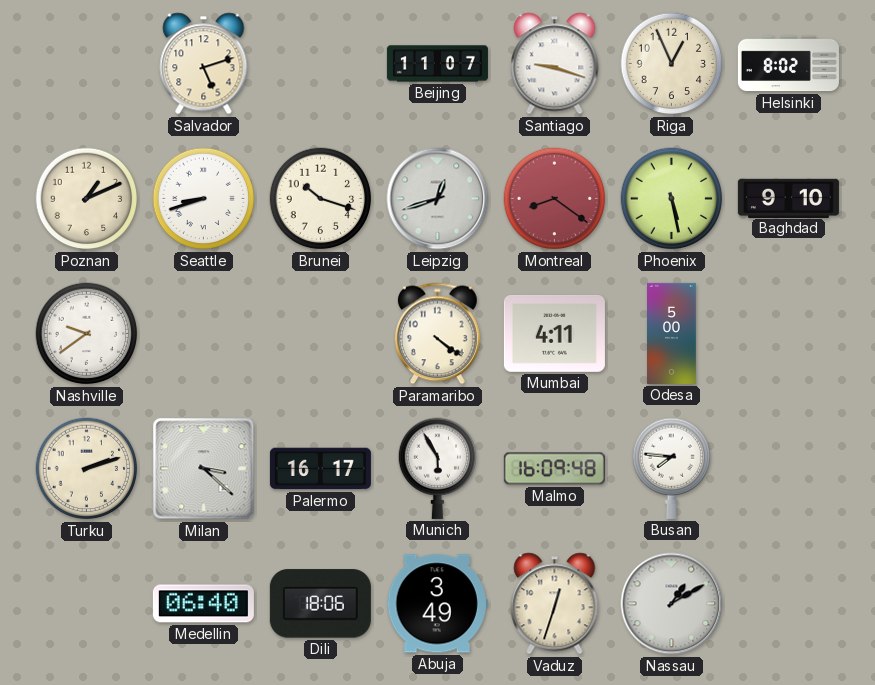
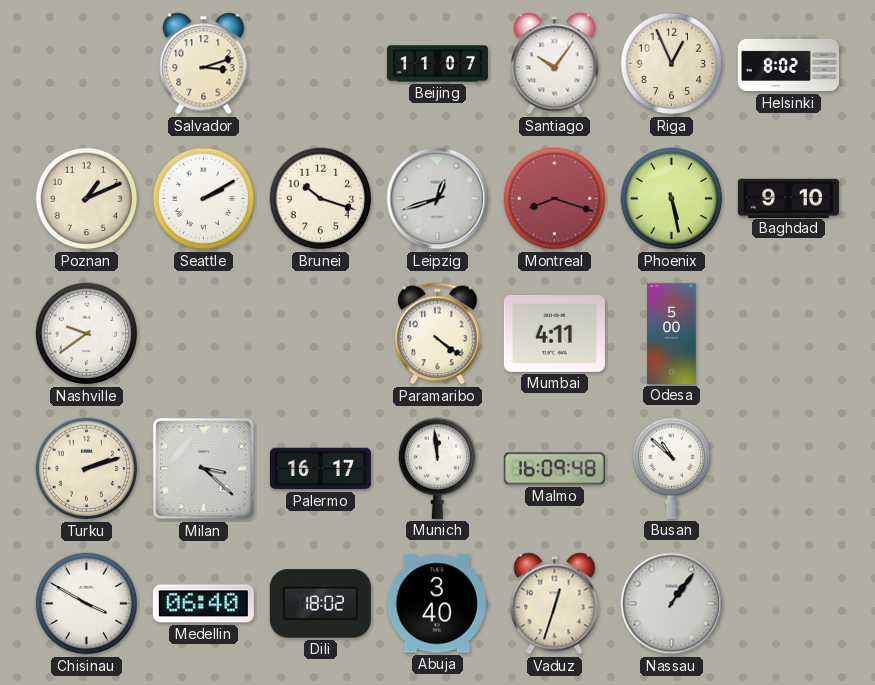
Salvador: 5:12 -> 3:12
Santiago: 9:18 -> 10:06
Seattle: 8:42 -> 2:10
Montreal: 8:21 -> 8:18
Munich: 5:55 -> 11:59
Busan: 7:46 -> 10:52
Chisinau: none -> 3:50
Dili: 18:06 -> 18:02
Abuja: 3:49 -> 3:40
Nassau: 1:10 -> 1:06
